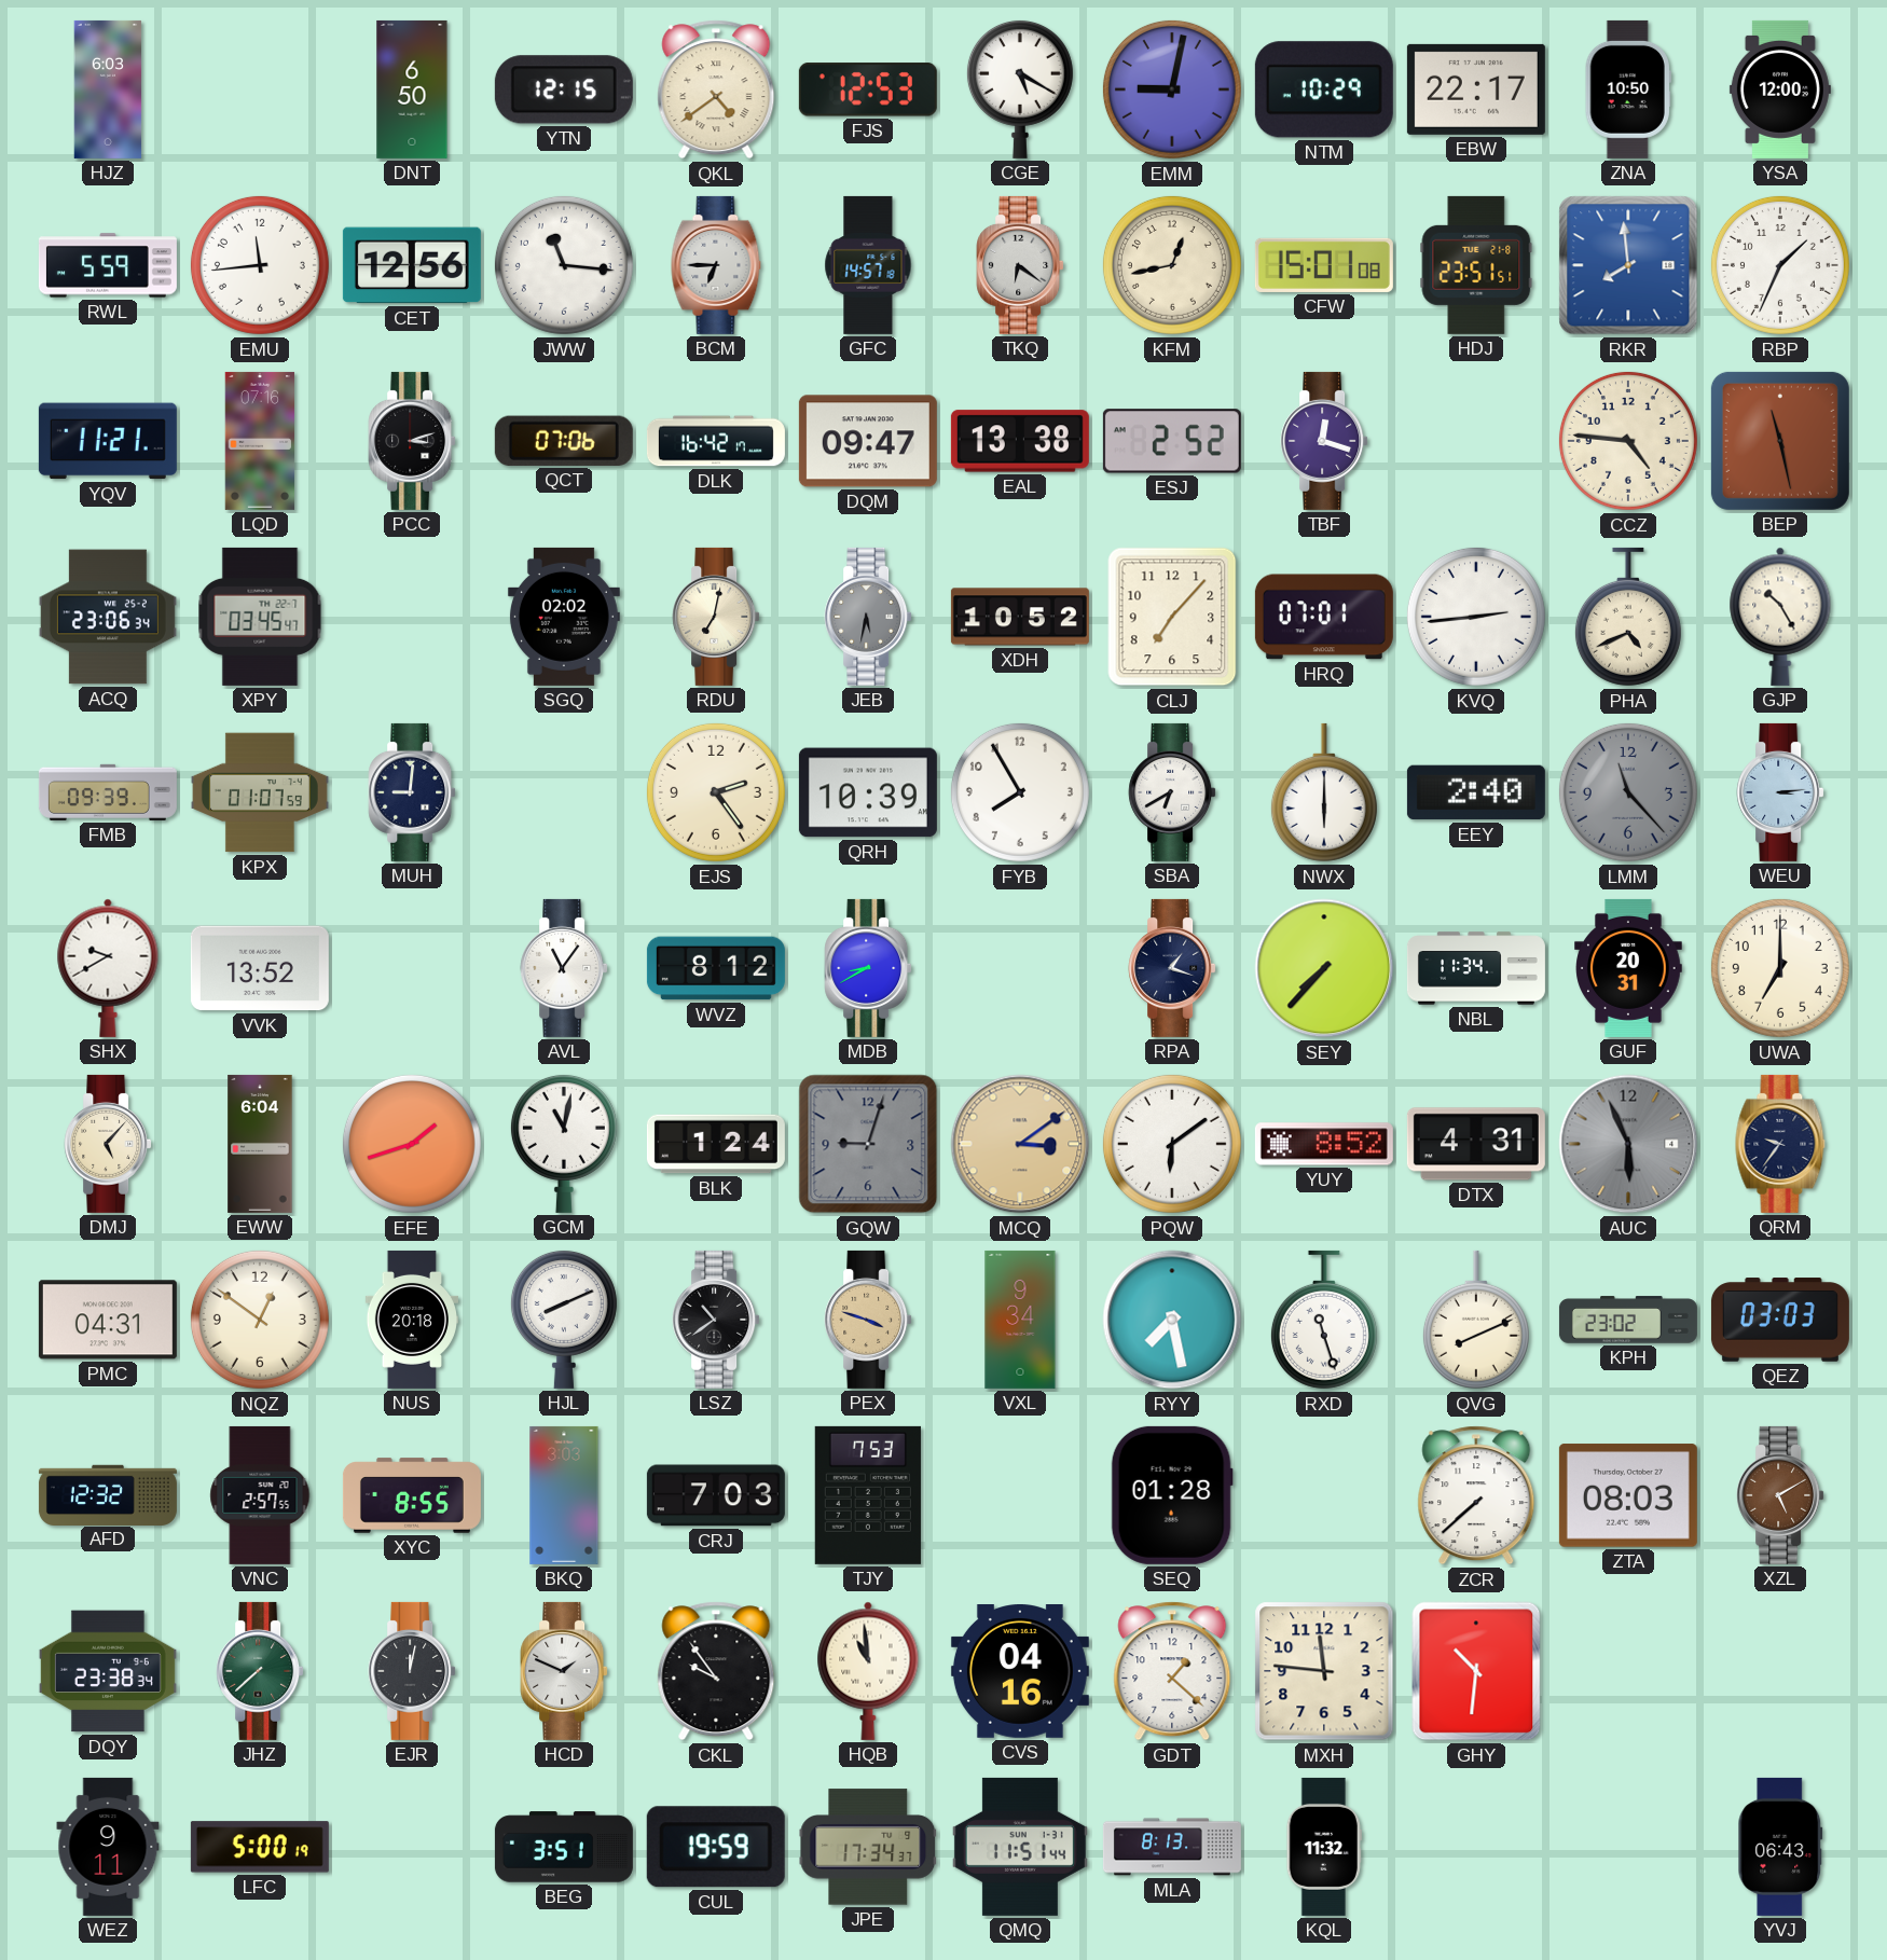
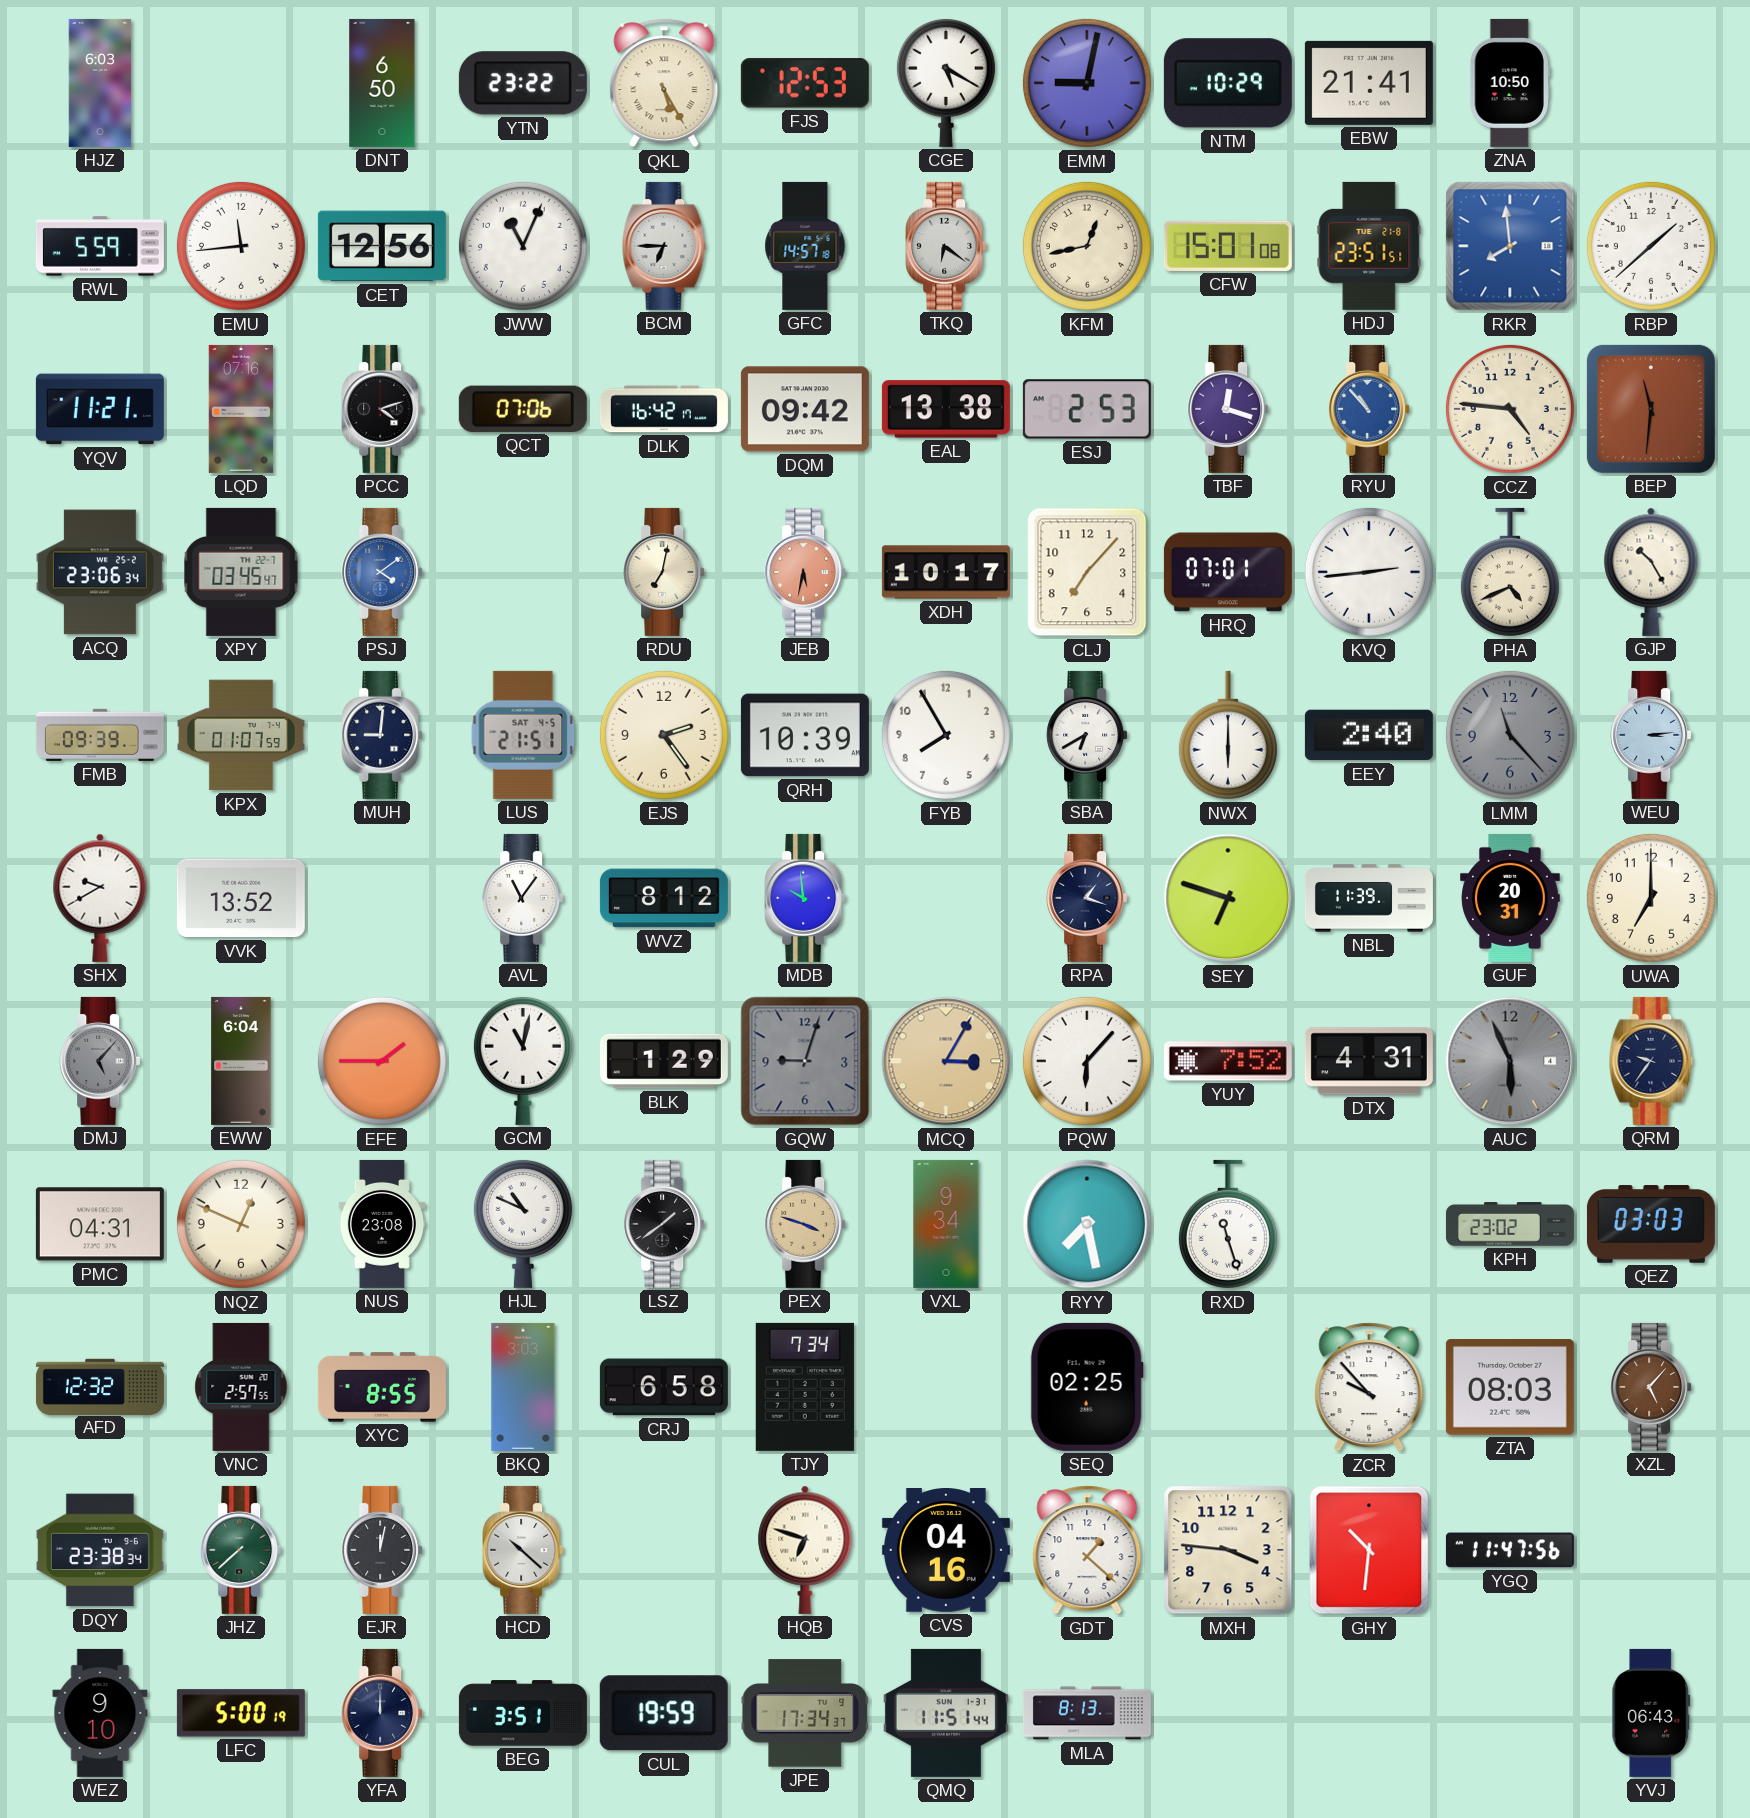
YTN: 12:15 -> 23:22
QKL: 4:39 -> 5:25
EBW: 22:17 -> 21:41
YSA: 12:00 -> none
JWW: 11:16 -> 11:04
RBP: 1:34 -> 1:38
PCC: 3:12 -> 4:12
DQM: 09:47 -> 09:42
ESJ: 2:52 -> 2:53
RYU: none -> 10:53
BEP: 11:28 -> 11:31
PSJ: none -> 4:09
SGQ: 02:02 -> none
JEB dial: grey -> salmon
XDH: 10:52 -> 10:17
LUS: none -> 21:51
MDB: 8:40 -> 9:59
SEY: 7:37 -> 6:48
NBL: 11:34 -> 11:39
DMJ dial: cream -> grey
EFE: 1:42 -> 1:45
BLK: 1:24 -> 1:29
MCQ: 3:09 -> 3:05
PQW: 6:09 -> 6:07
YUY: 8:52 -> 7:52
NQZ: 12:51 -> 12:49
NUS: 20:18 -> 23:08
HJL: 8:11 -> 10:49
LSZ: 10:39 -> 1:39
QVG: 8:11 -> none
CRJ: 7:03 -> 6:58
TJY: 7:53 -> 7:34
SEQ: 01:28 -> 02:25
ZCR: 7:38 -> 9:53
XZL: 5:10 -> 5:07
HCD: 1:49 -> 10:22
CKL: 9:54 -> none
HQB: 10:59 -> 6:48
MXH: 11:46 -> 3:46
YGQ: none -> 11:47
WEZ: 9:11 -> 9:10
YFA: none -> 12:00
KQL: 11:32 -> none
